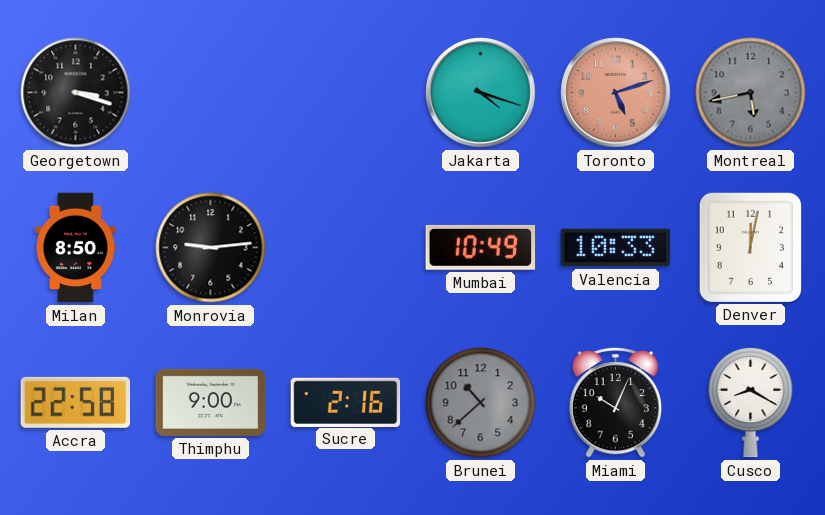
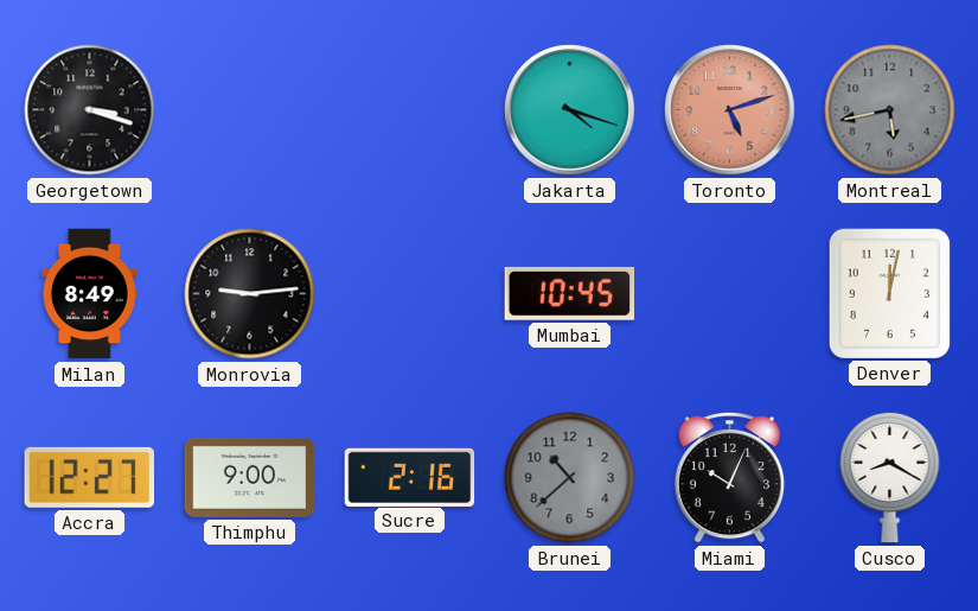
Milan: 8:50 -> 8:49
Mumbai: 10:49 -> 10:45
Valencia: 10:33 -> none
Accra: 22:58 -> 12:27
